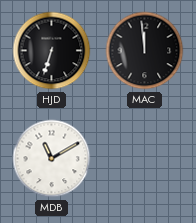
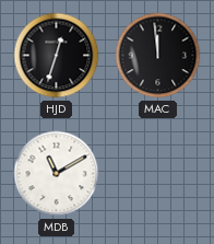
HJD: 6:33 -> 12:33
